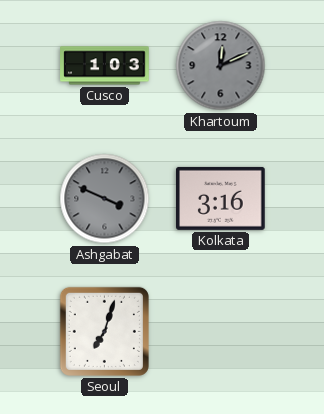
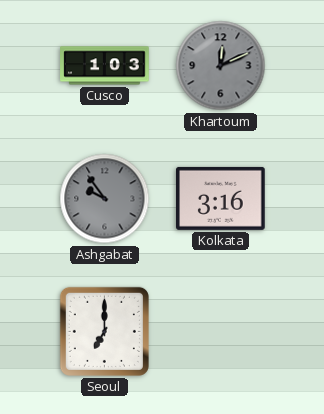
Ashgabat: 3:49 -> 9:54
Seoul: 7:03 -> 7:00
